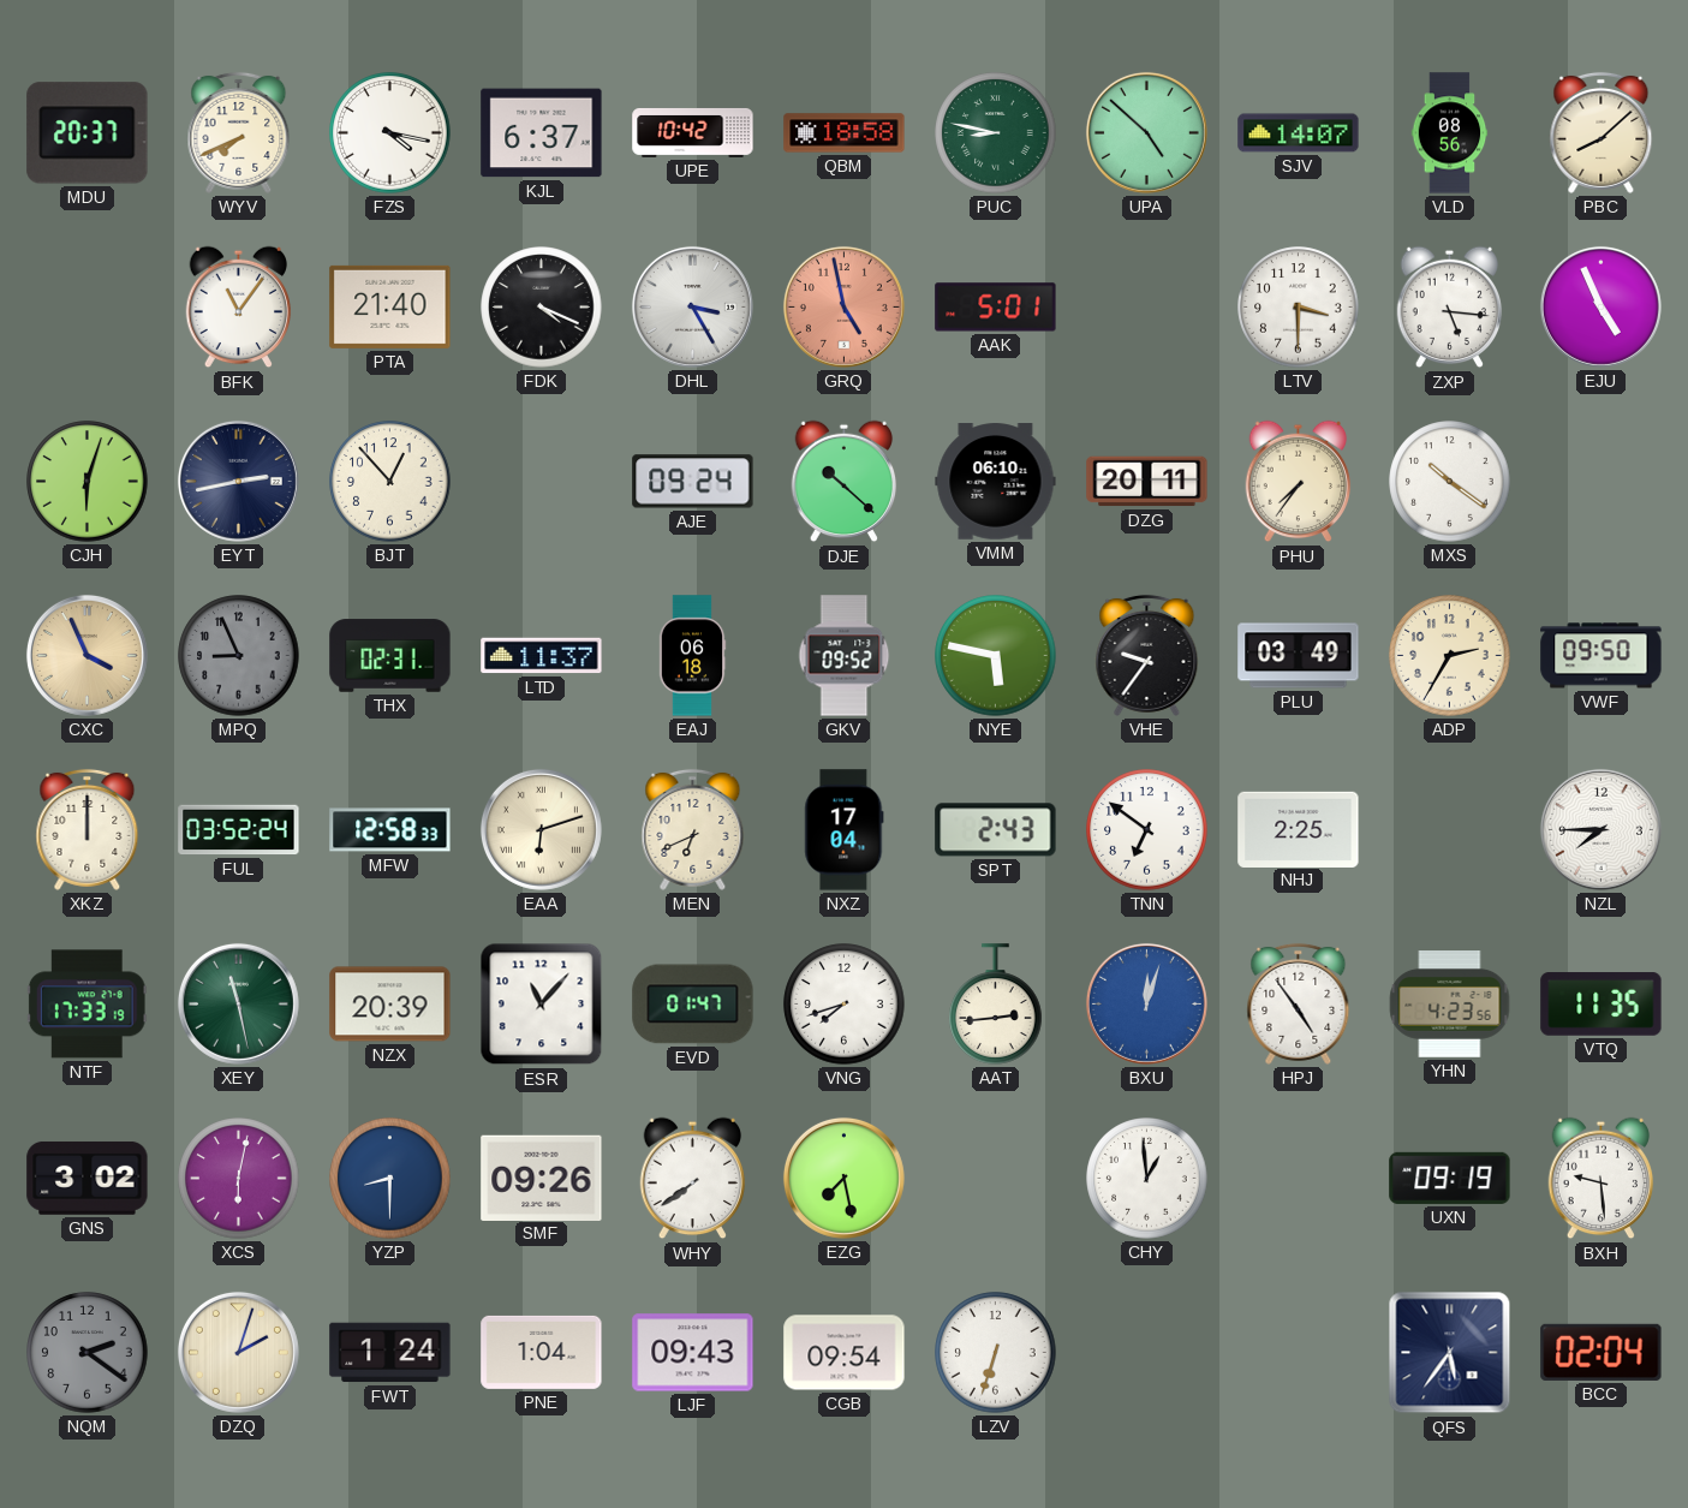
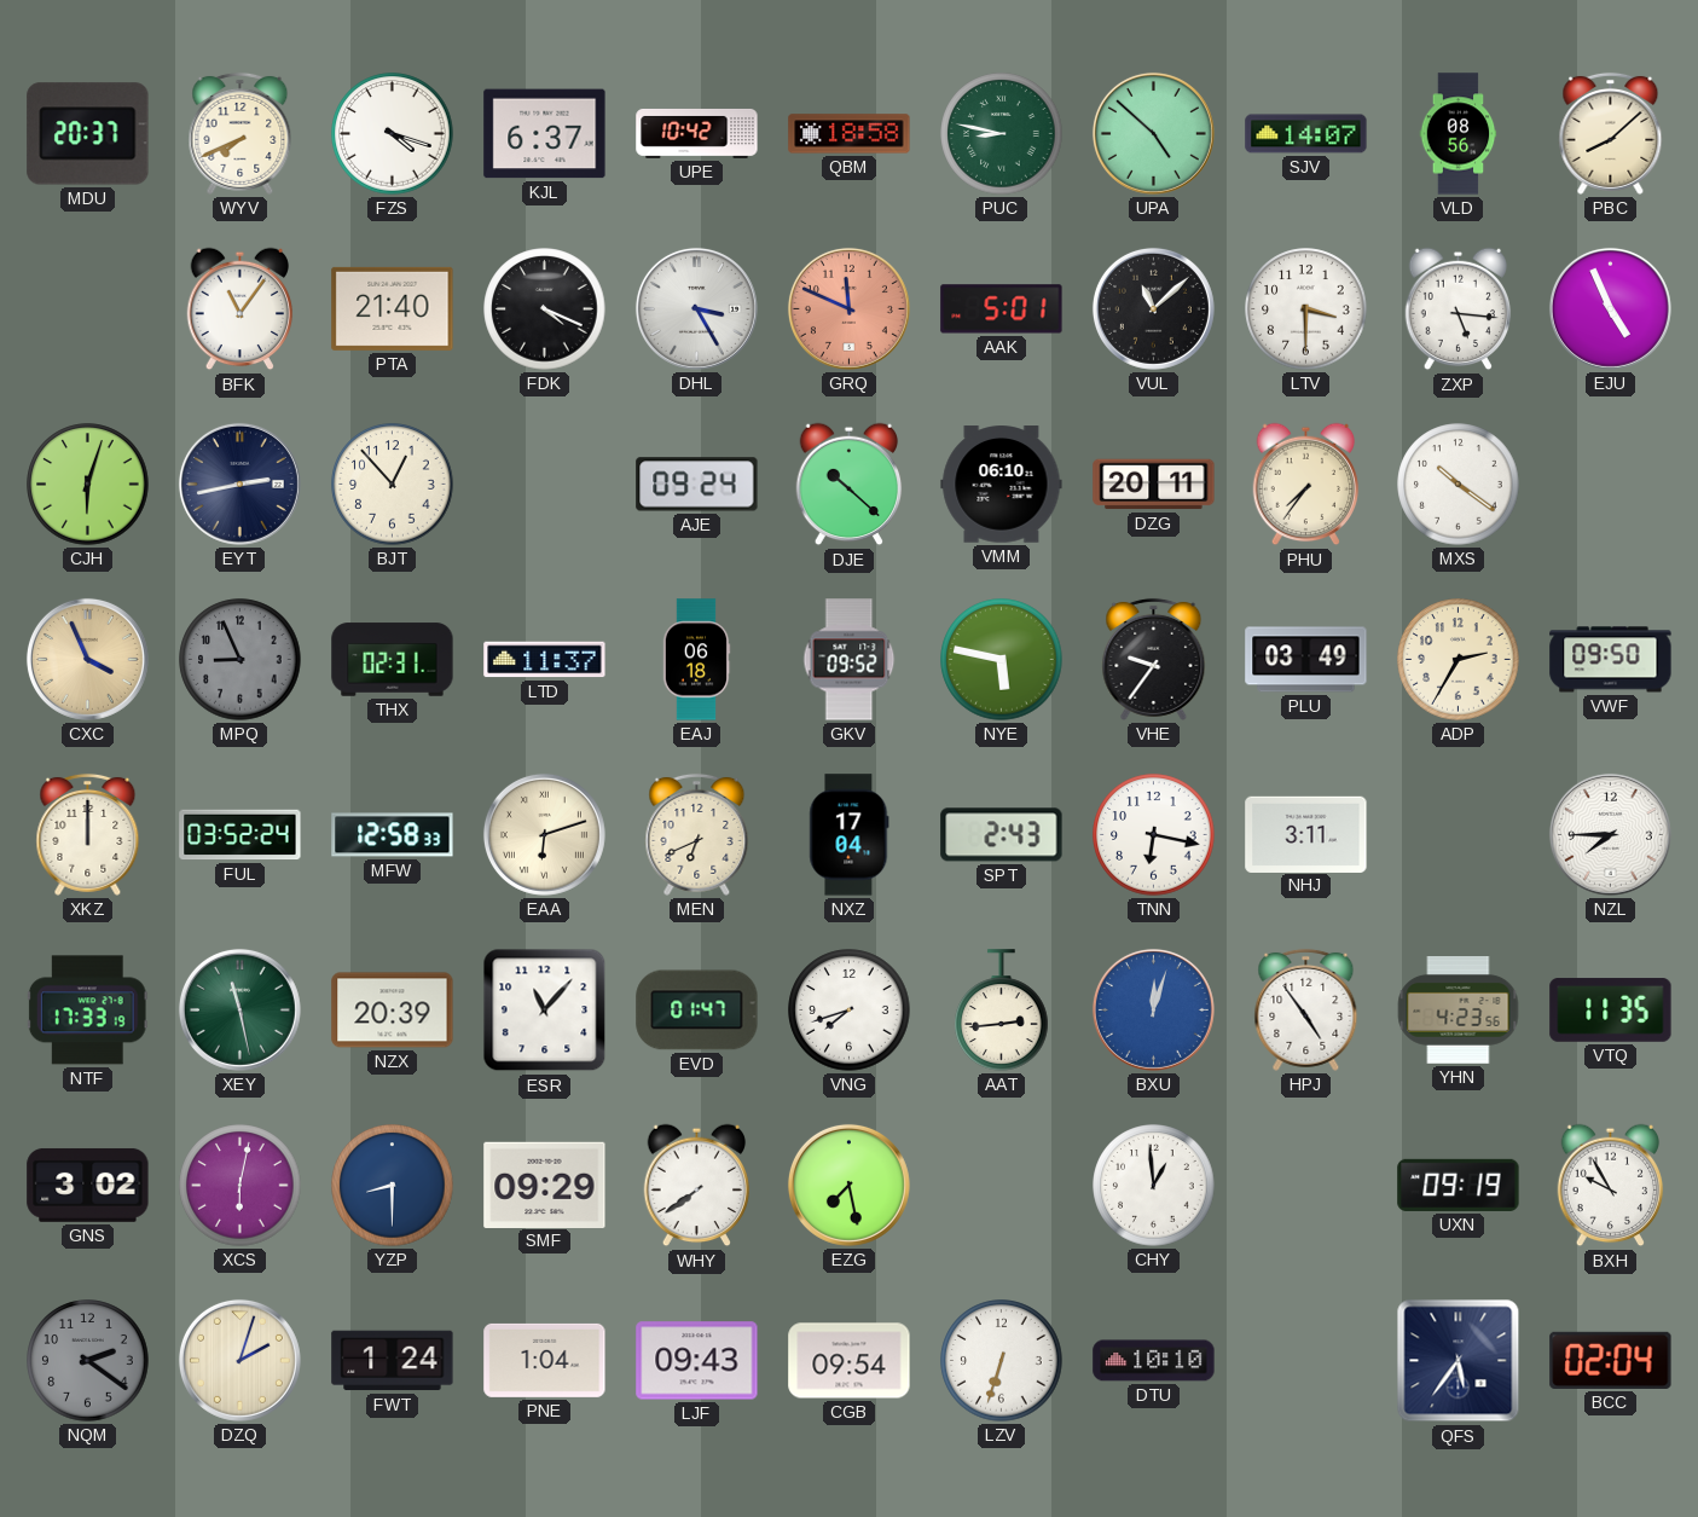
FZS: 4:17 -> 4:18
GRQ: 4:58 -> 11:49
VUL: none -> 11:08
TNN: 6:51 -> 6:17
NHJ: 2:25 -> 3:11
SMF: 09:26 -> 09:29
BXH: 9:29 -> 9:55
DTU: none -> 10:10
